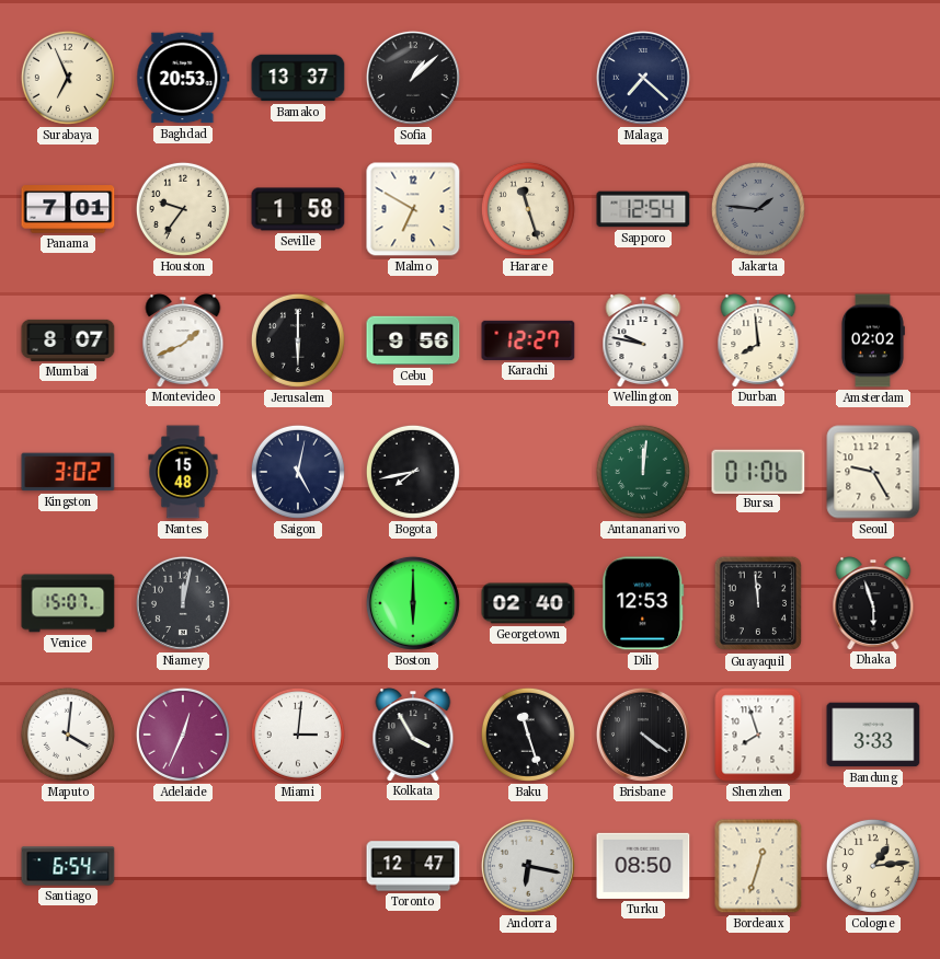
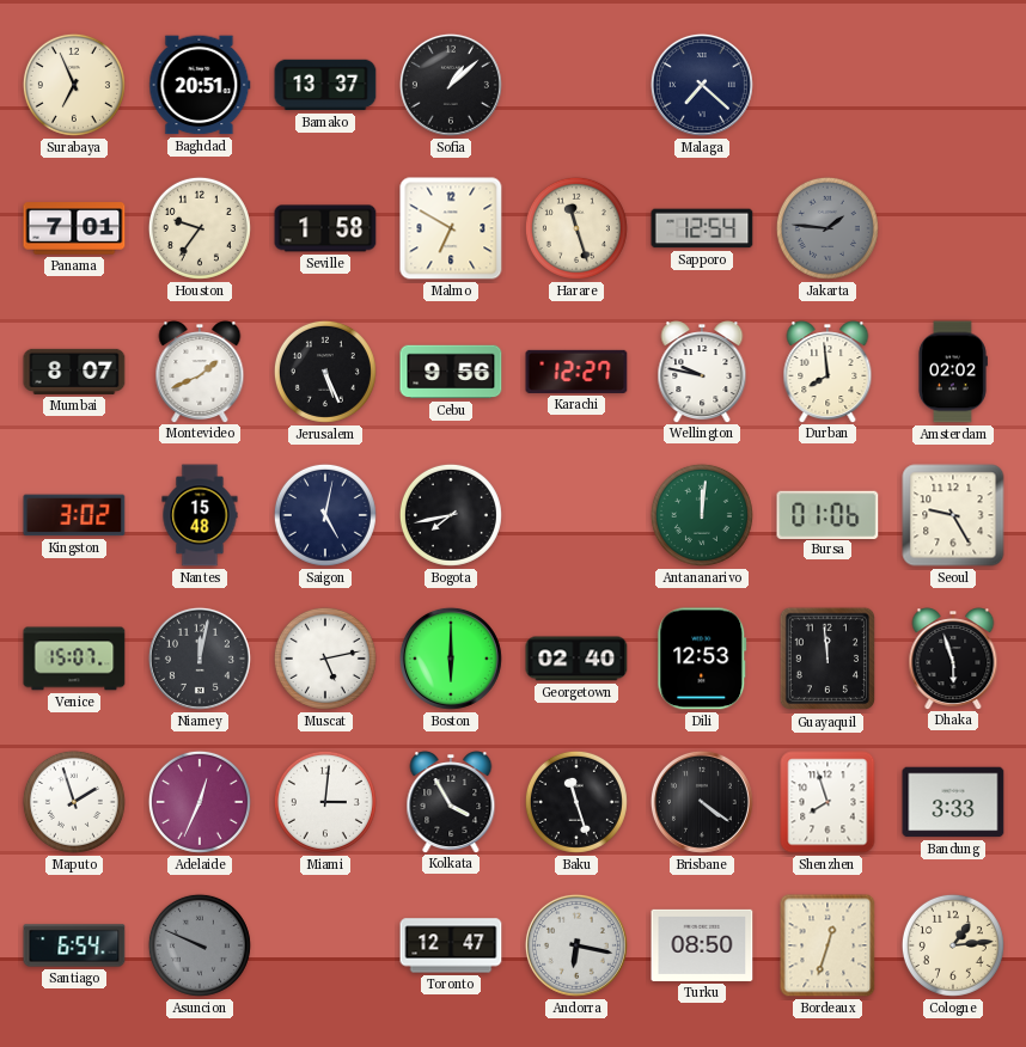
Baghdad: 20:53 -> 20:51
Jerusalem: 6:00 -> 5:26
Muscat: none -> 5:13
Maputo: 4:01 -> 1:57
Asuncion: none -> 9:49
